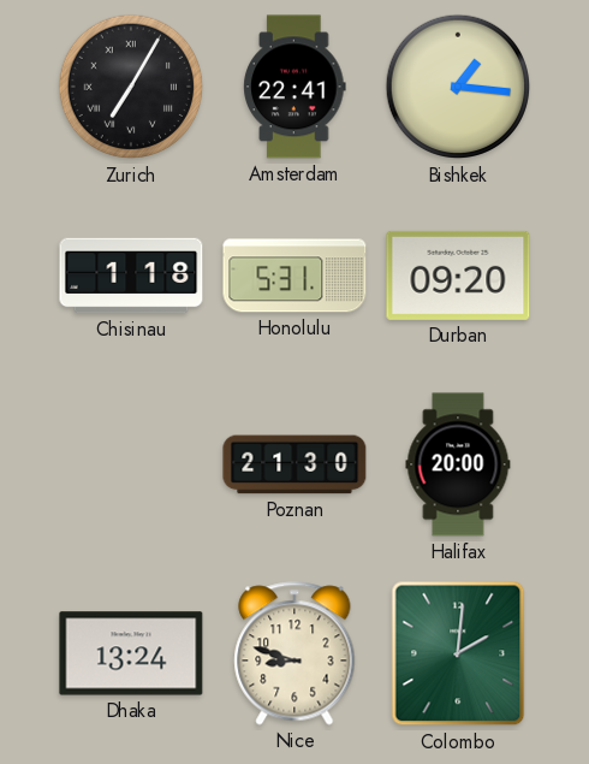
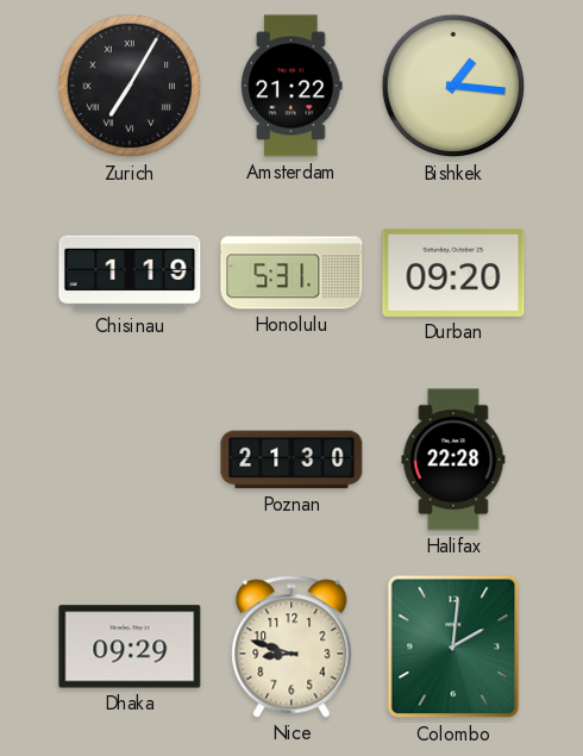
Amsterdam: 22:41 -> 21:22
Chisinau: 1:18 -> 1:19
Halifax: 20:00 -> 22:28
Dhaka: 13:24 -> 09:29
